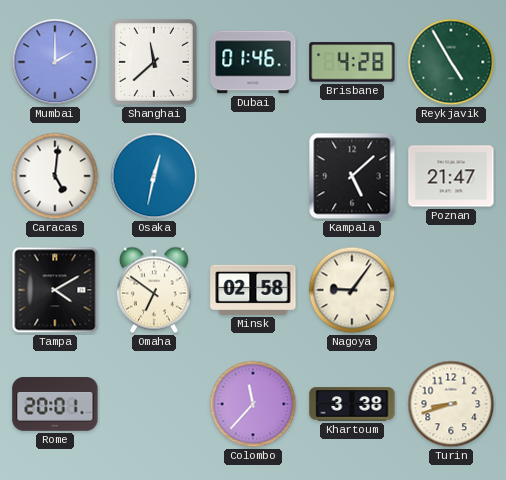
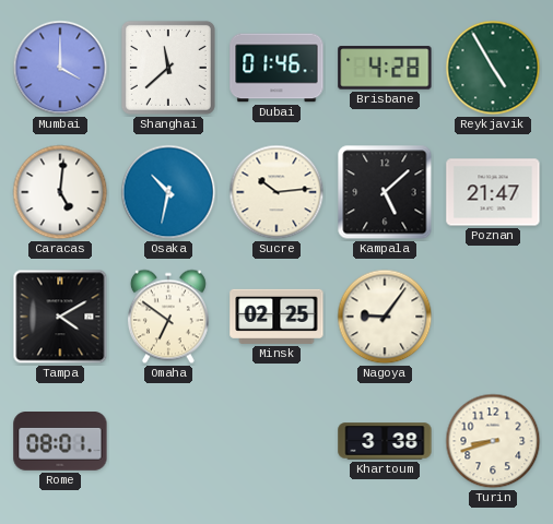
Mumbai: 2:00 -> 4:00
Osaka: 12:32 -> 10:32
Sucre: none -> 10:14
Minsk: 02:58 -> 02:25
Rome: 20:01 -> 08:01
Colombo: 11:37 -> none
